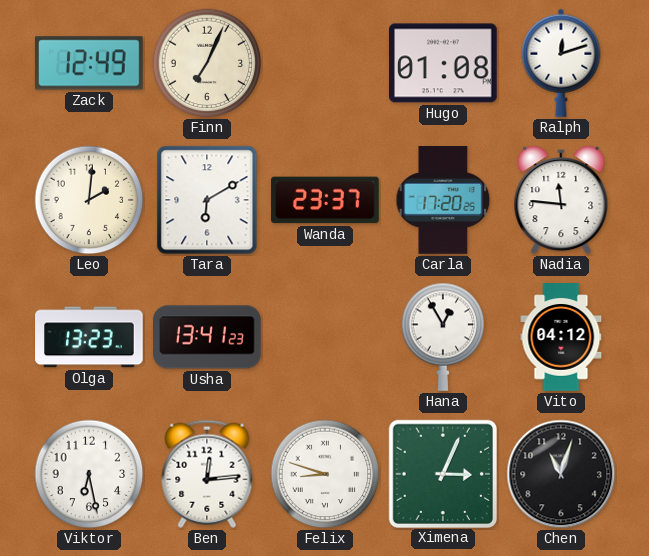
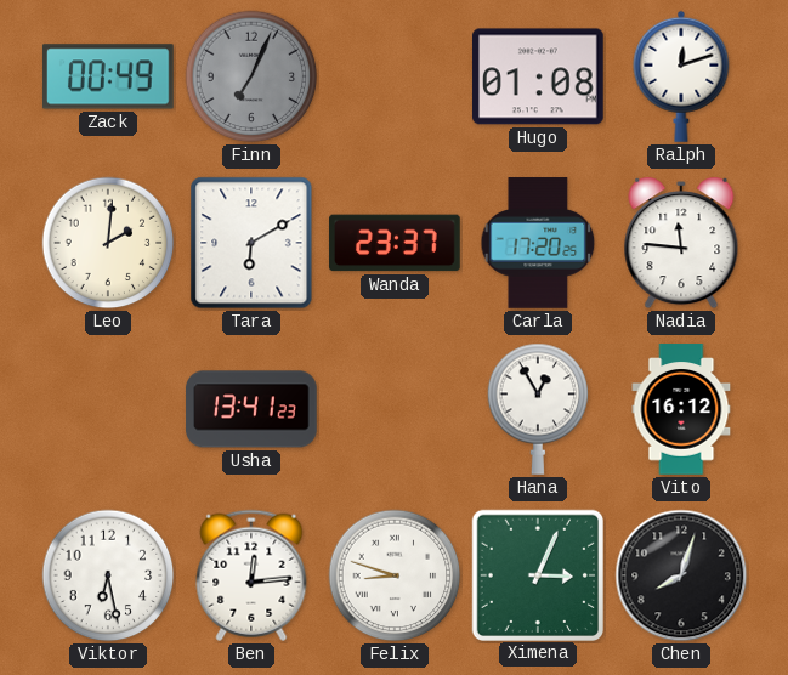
Zack: 12:49 -> 00:49
Finn dial: cream -> grey
Olga: 13:23 -> none
Vito: 04:12 -> 16:12
Chen: 11:03 -> 8:03
